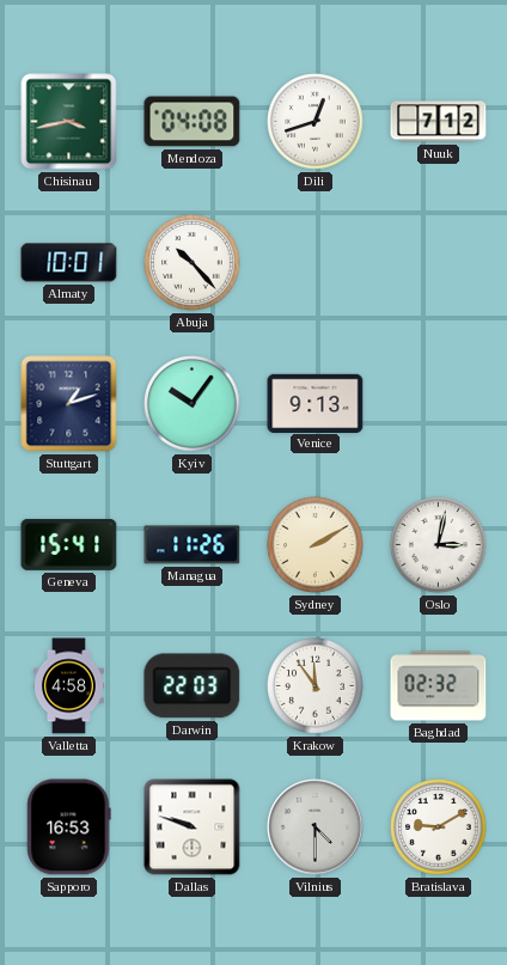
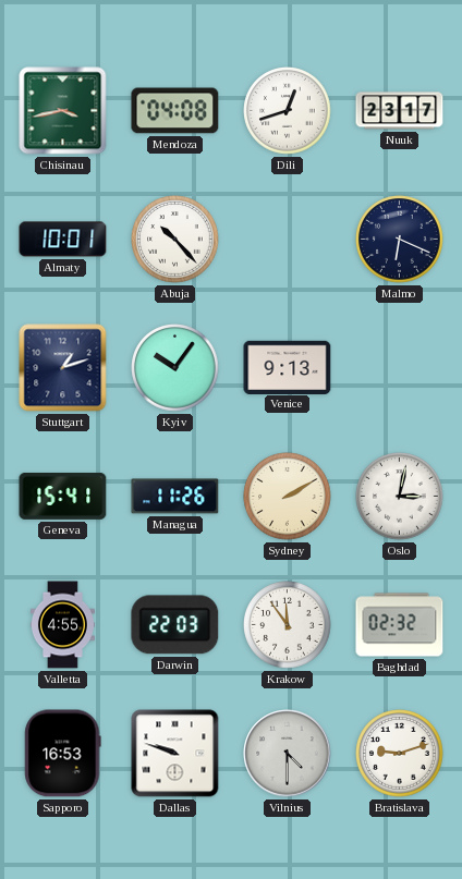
Nuuk: 7:12 -> 23:17
Malmo: none -> 6:19
Valletta: 4:58 -> 4:55
Bratislava: 9:10 -> 9:12
